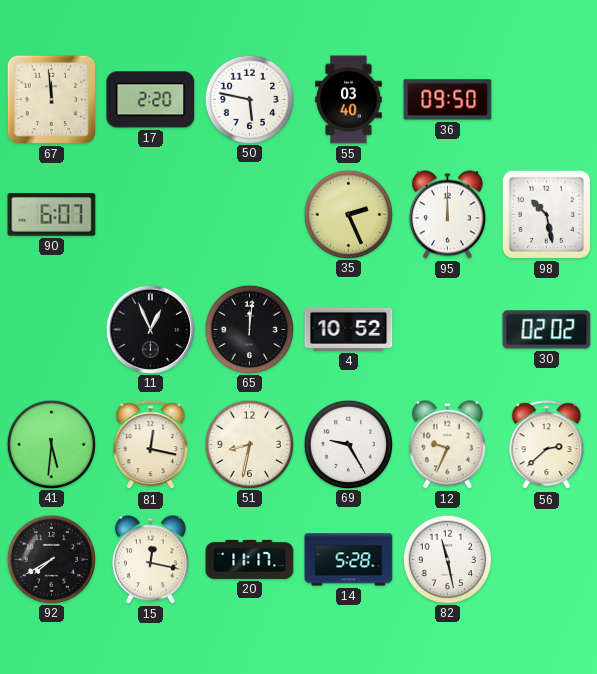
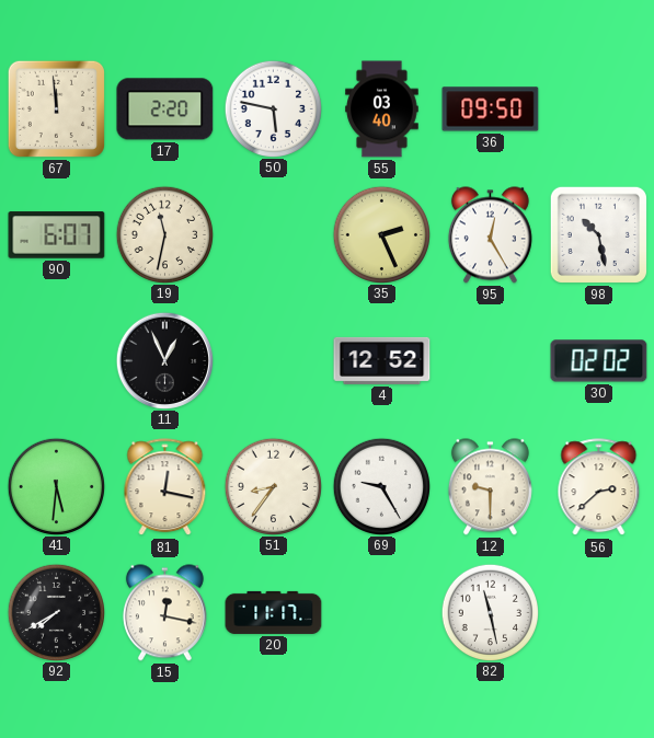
19: none -> 11:32
95: 12:00 -> 12:25
65: 12:01 -> none
4: 10:52 -> 12:52
51: 8:32 -> 8:36
12: 9:34 -> 9:30
14: 5:28 -> none
